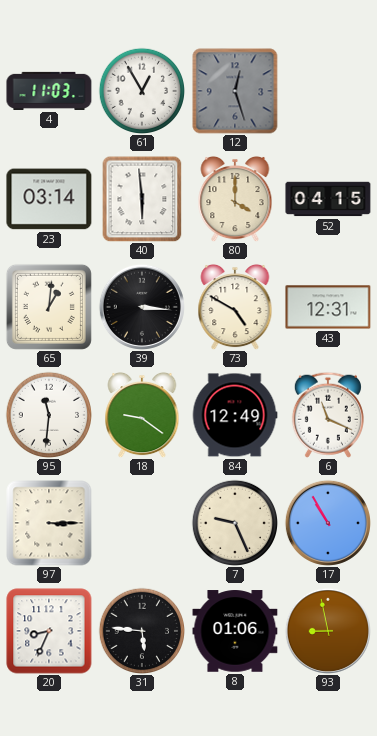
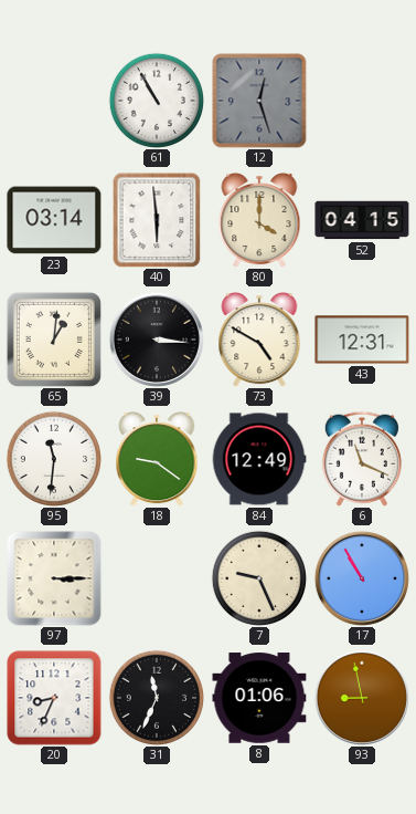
4: 11:03 -> none
61: 12:55 -> 10:55
31: 5:46 -> 11:34
